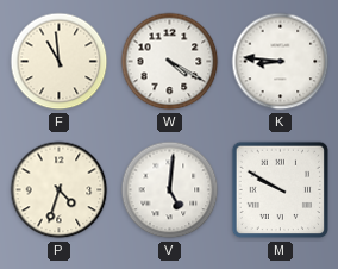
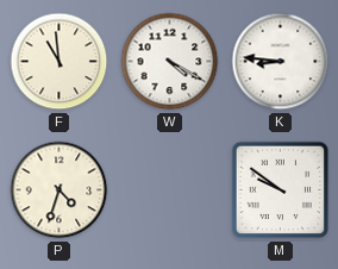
V: 5:01 -> none
M: 9:50 -> 9:51
